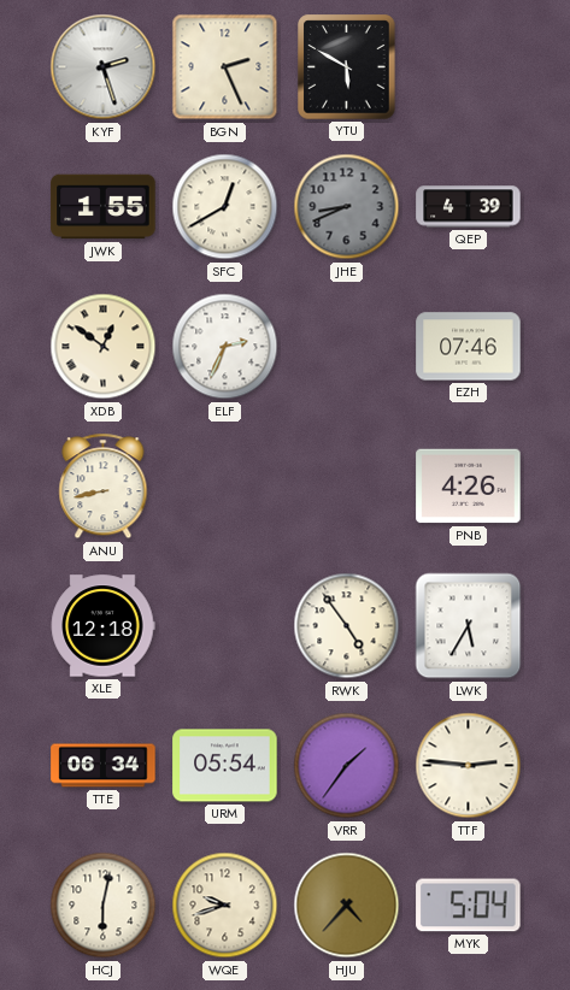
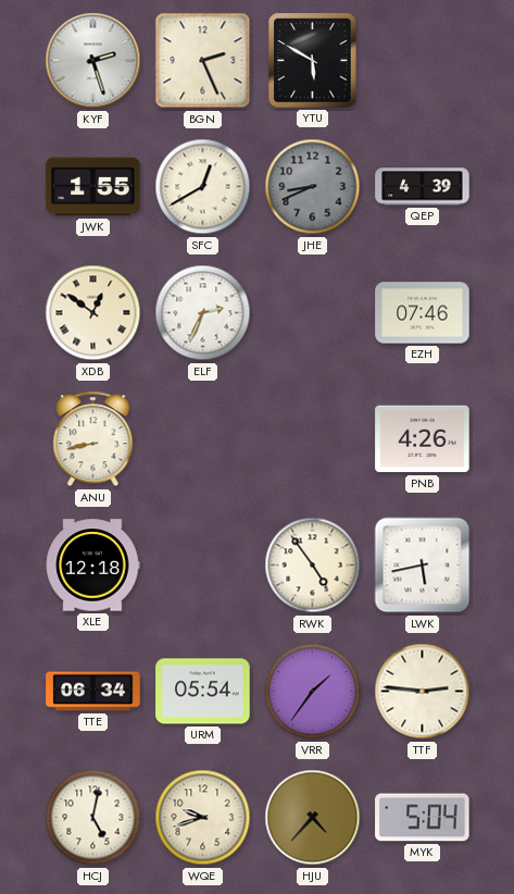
LWK: 5:35 -> 5:43
HCJ: 6:02 -> 5:02
